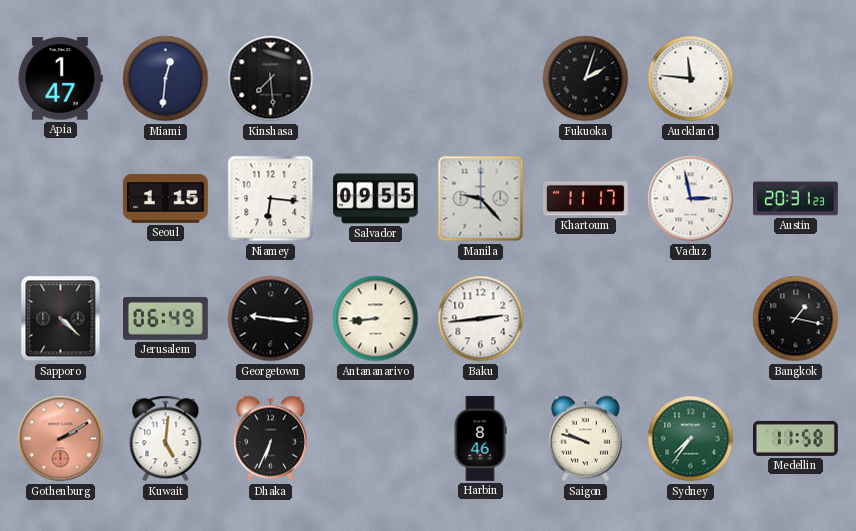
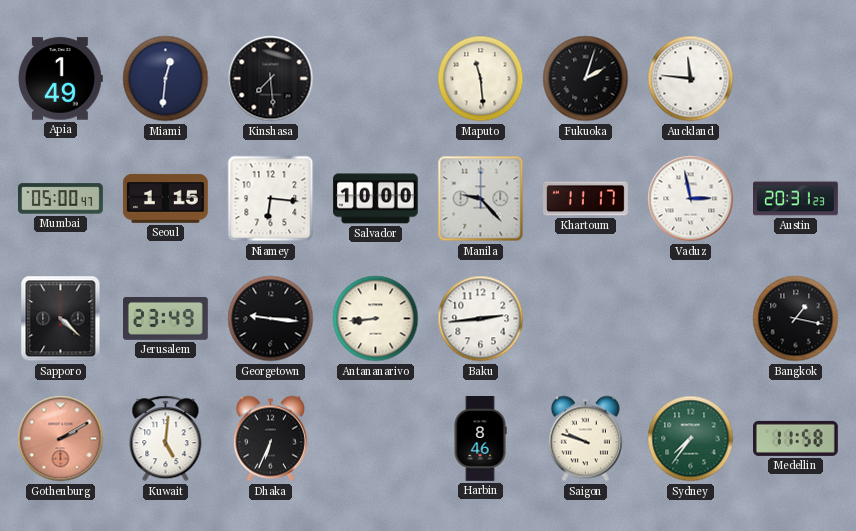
Apia: 1:47 -> 1:49
Maputo: none -> 11:29
Mumbai: none -> 05:00
Salvador: 09:55 -> 10:00
Jerusalem: 06:49 -> 23:49
